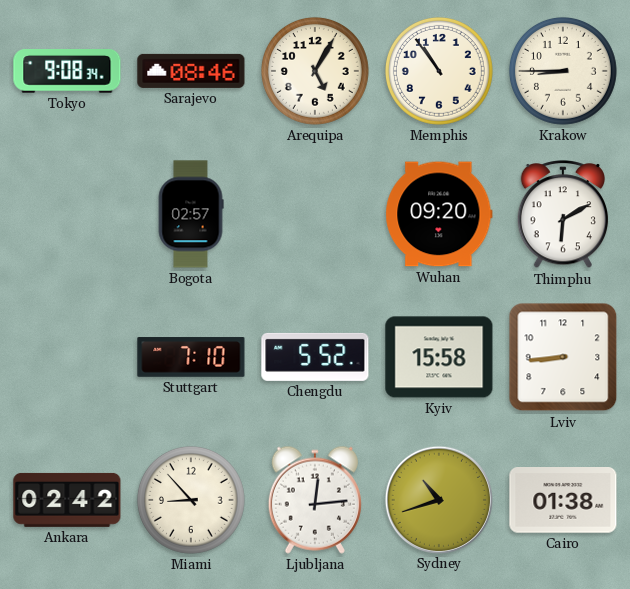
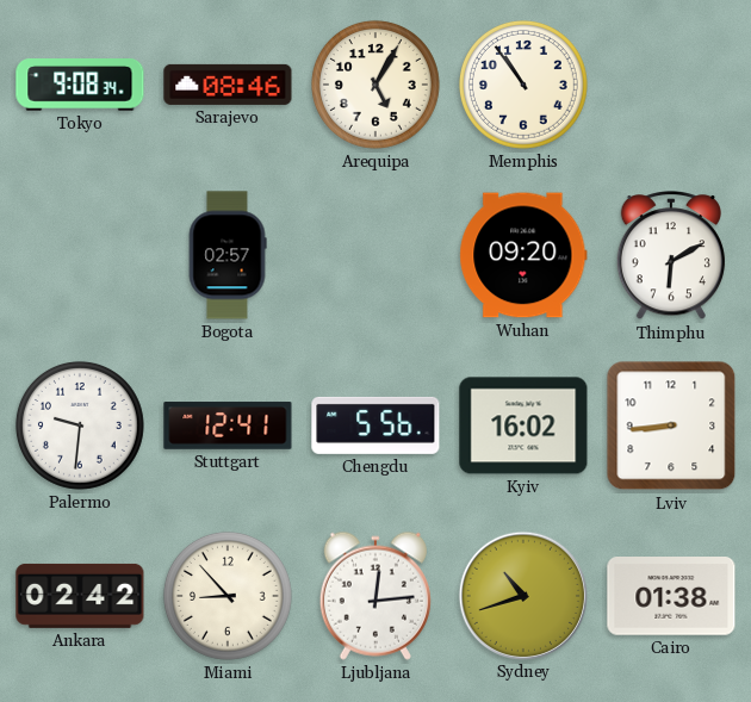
Krakow: 8:45 -> none
Palermo: none -> 9:31
Stuttgart: 7:10 -> 12:41
Chengdu: 5:52 -> 5:56
Kyiv: 15:58 -> 16:02
